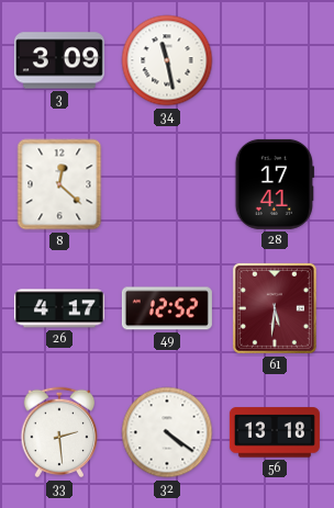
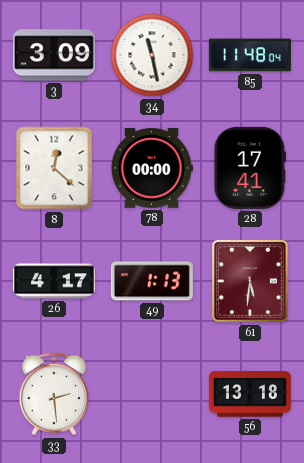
85: none -> 11:48
78: none -> 00:00
49: 12:52 -> 1:13
32: 4:21 -> none
